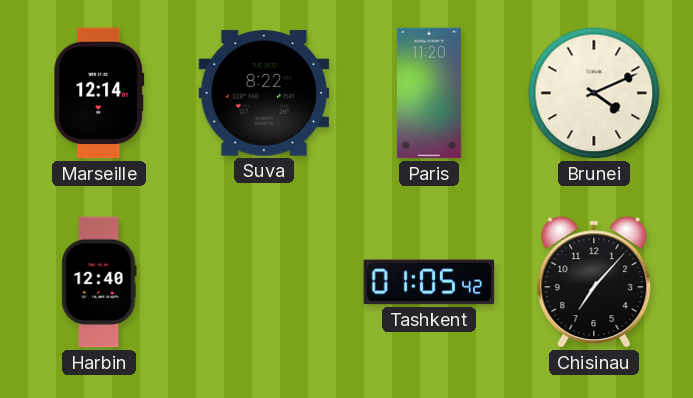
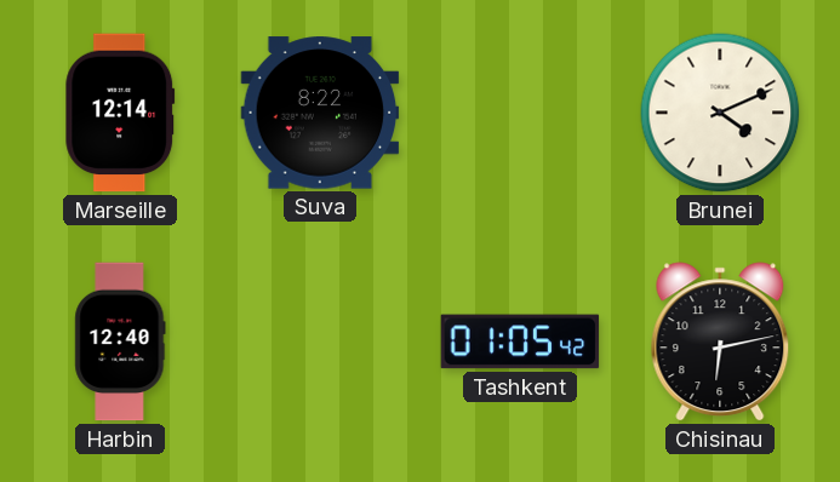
Paris: 11:20 -> none
Chisinau: 7:07 -> 6:13
